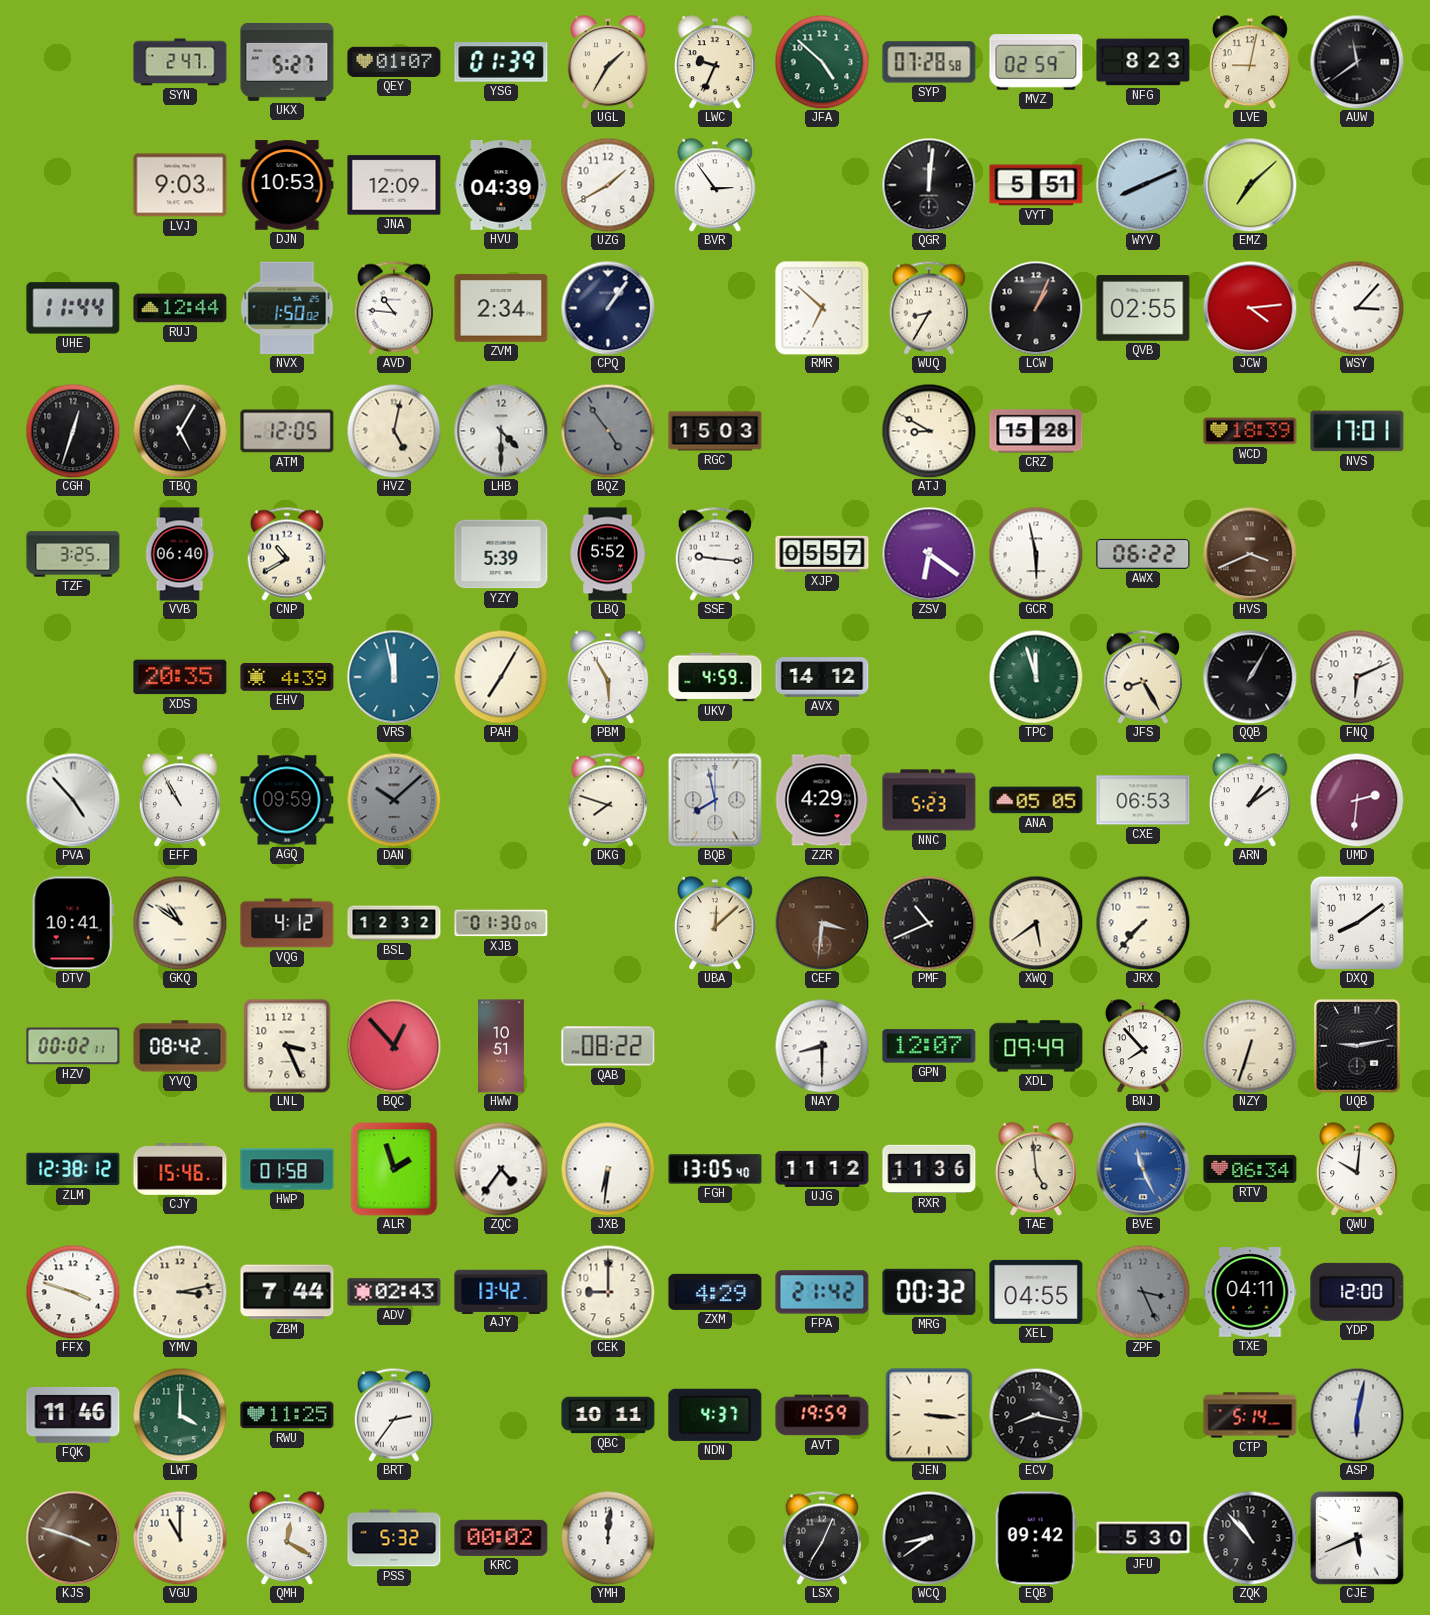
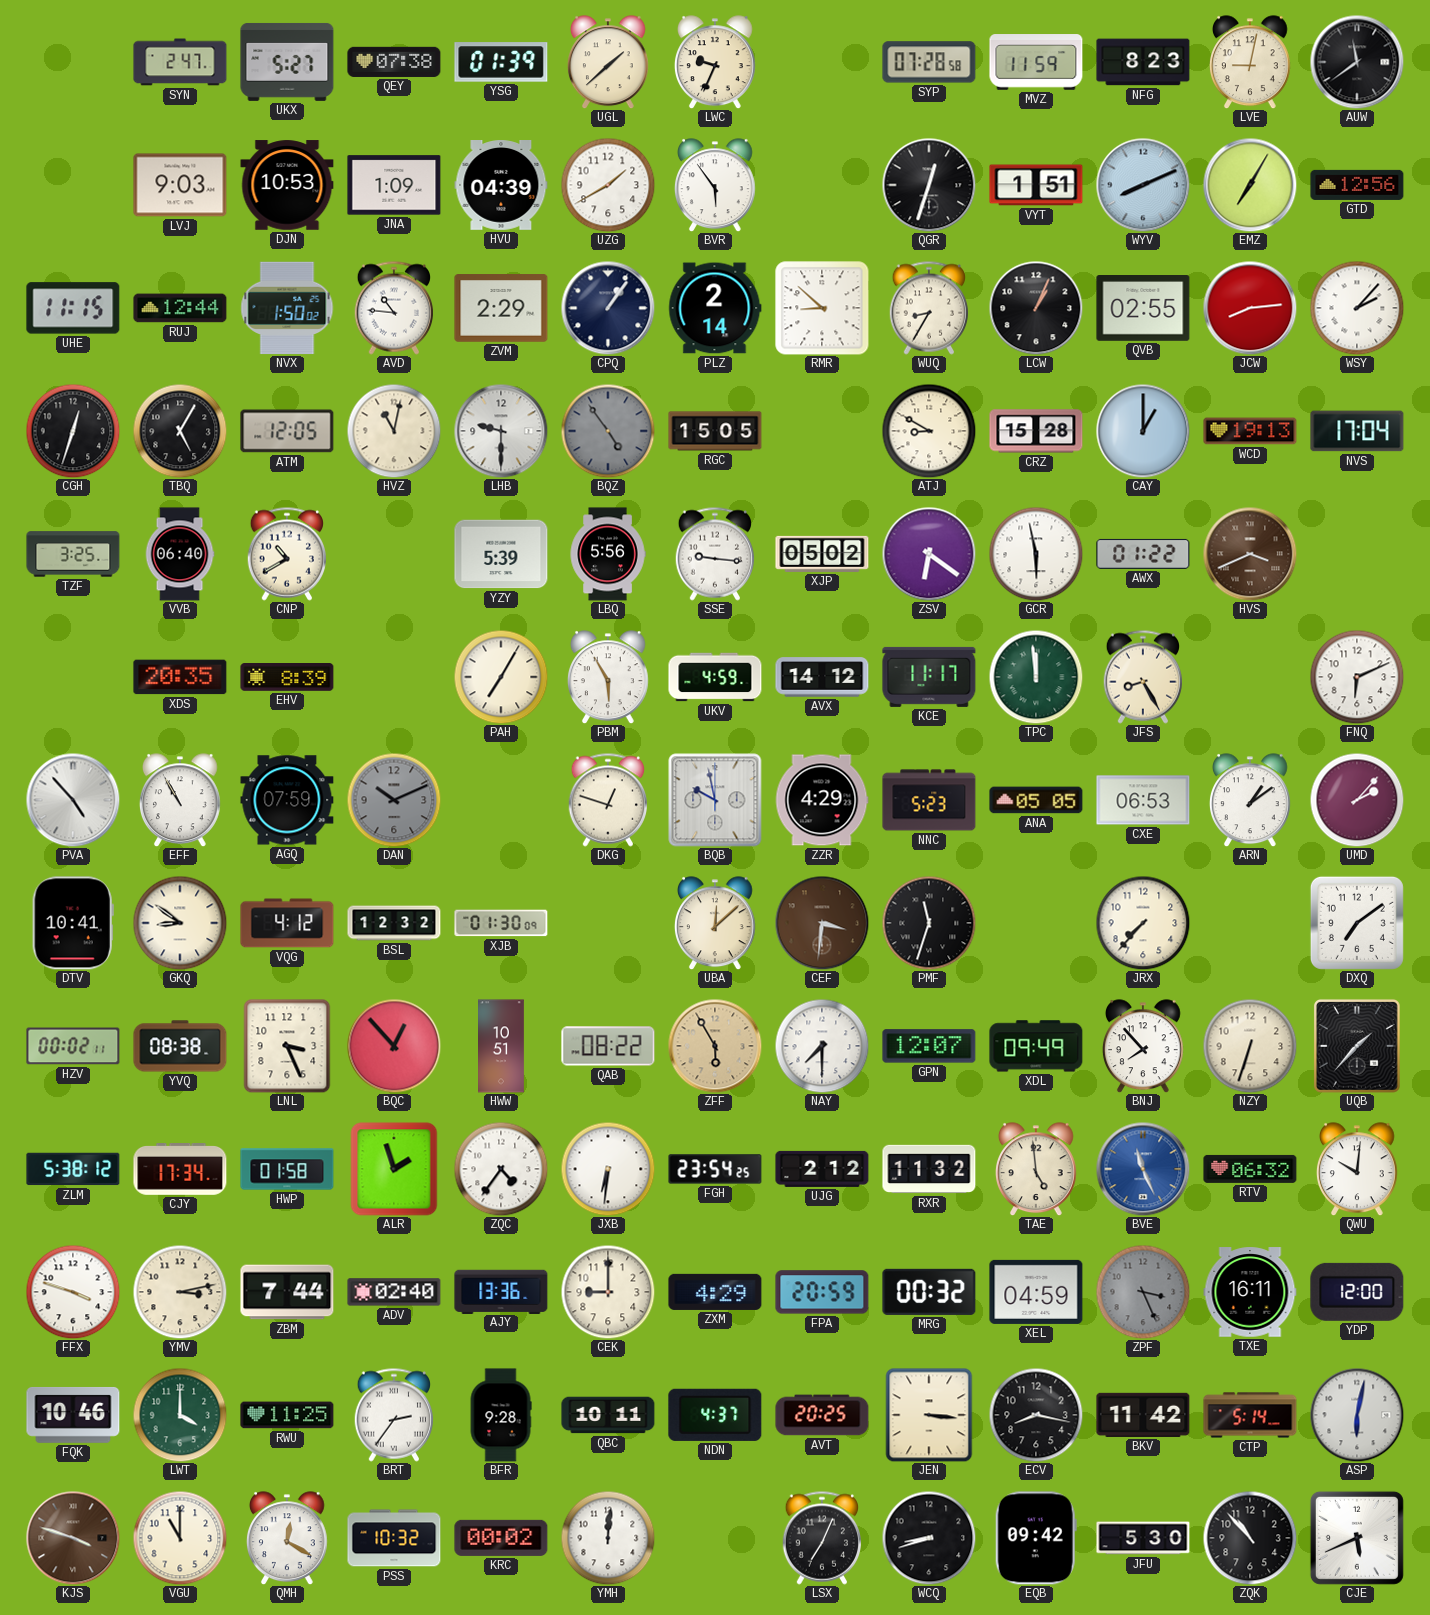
QEY: 01:07 -> 07:38
UGL: 1:35 -> 1:38
JFA: 4:52 -> none
MVZ: 02:59 -> 11:59
JNA: 12:09 -> 1:09
BVR: 2:54 -> 5:54
QGR: 12:01 -> 12:33
VYT: 5:51 -> 1:51
EMZ: 7:08 -> 7:05
GTD: none -> 12:56
UHE: 11:44 -> 11:15
ZVM: 2:34 -> 2:29
PLZ: none -> 2:14
RMR: 6:52 -> 8:52
JCW: 4:14 -> 8:14
WSY: 3:07 -> 2:07
HVZ: 5:02 -> 11:02
LHB: 4:30 -> 9:30
RGC: 15:03 -> 15:05
CAY: none -> 1:00
WCD: 18:39 -> 19:13
NVS: 17:01 -> 17:04
LBQ: 5:52 -> 5:56
XJP: 05:57 -> 05:02
AWX: 06:22 -> 01:22
EHV: 4:39 -> 8:39
VRS: 11:58 -> none
KCE: none -> 11:17
TPC: 11:57 -> 11:59
QQB: 1:05 -> none
AGQ: 09:59 -> 07:59
DAN: 10:08 -> 10:11
DKG: 7:48 -> 12:48
BQB: 7:58 -> 9:58
UMD: 2:31 -> 2:07
GKQ: 10:51 -> 8:51
PMF: 10:41 -> 11:33
XWQ: 5:39 -> none
DXQ: 8:09 -> 7:09
YVQ: 08:42 -> 08:38
ZFF: none -> 5:55
NAY: 8:30 -> 7:30
UQB: 9:13 -> 1:37
ZLM: 12:38 -> 5:38
CJY: 15:46 -> 17:34
FGH: 13:05 -> 23:54
UJG: 11:12 -> 2:12
RXR: 11:36 -> 11:32
RTV: 06:34 -> 06:32
ADV: 02:43 -> 02:40
AJY: 13:42 -> 13:36
FPA: 21:42 -> 20:59
XEL: 04:55 -> 04:59
TXE: 04:11 -> 16:11
FQK: 11:46 -> 10:46
BFR: none -> 9:28
AVT: 19:59 -> 20:25
BKV: none -> 11:42
PSS: 5:32 -> 10:32
WCQ: 8:39 -> 8:42
